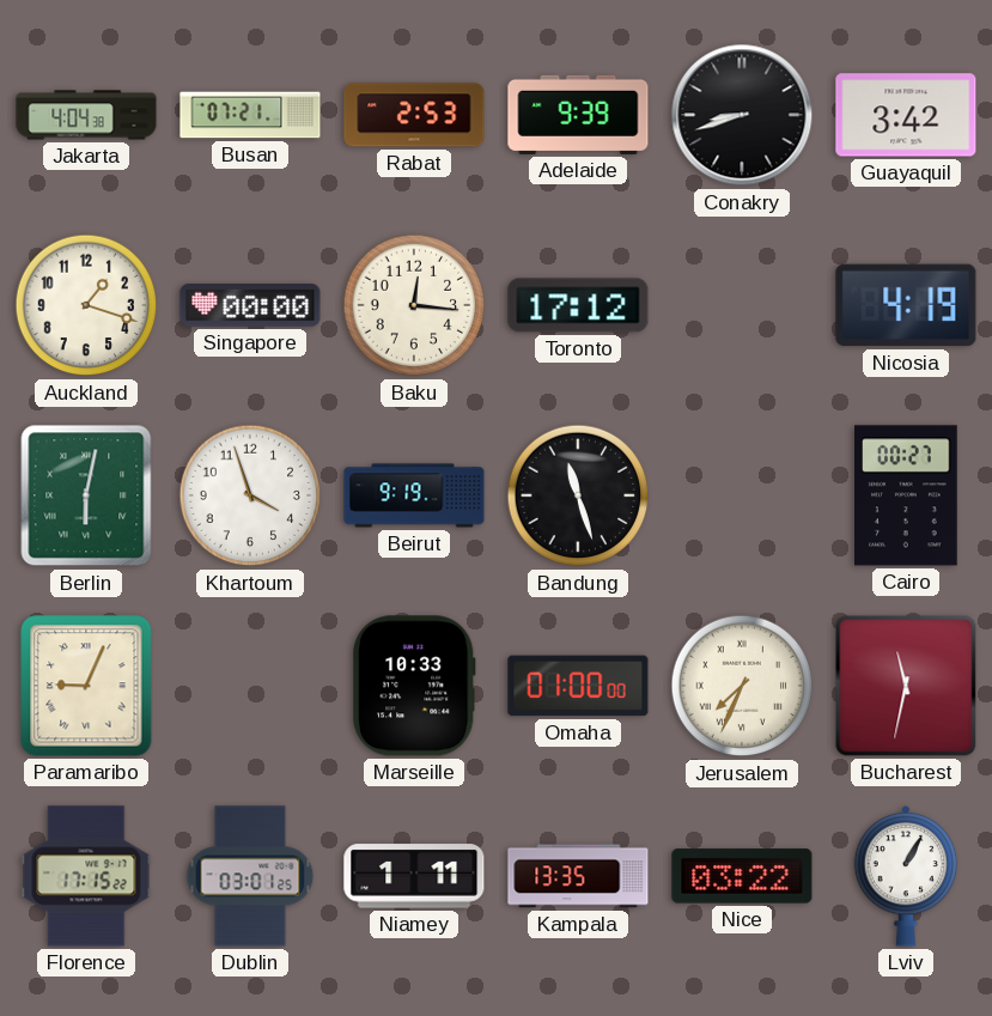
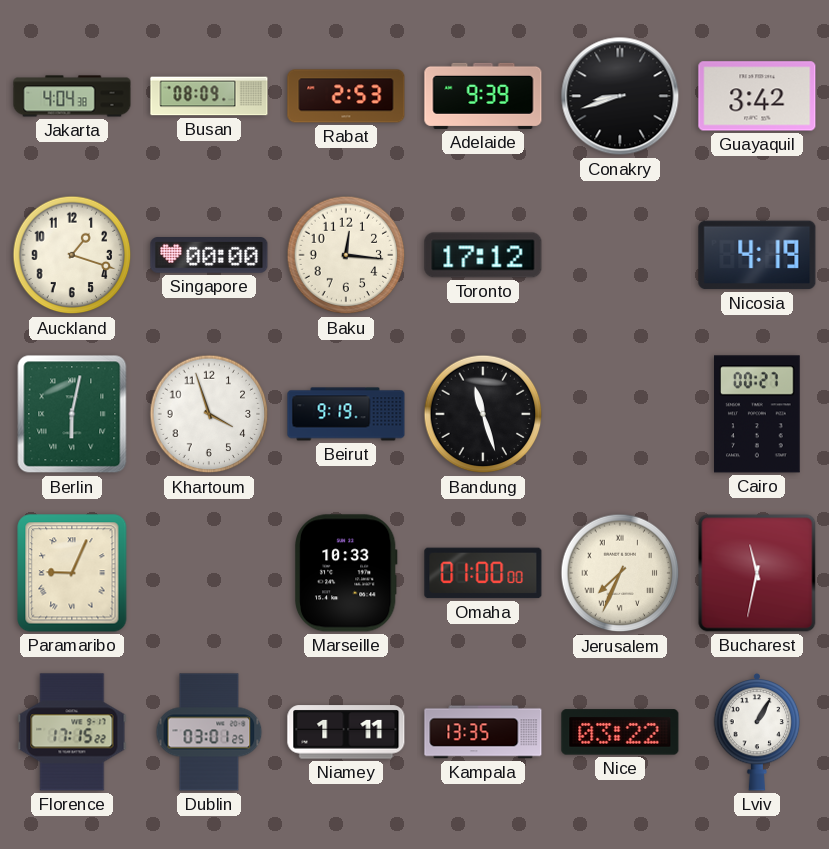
Busan: 07:21 -> 08:09
